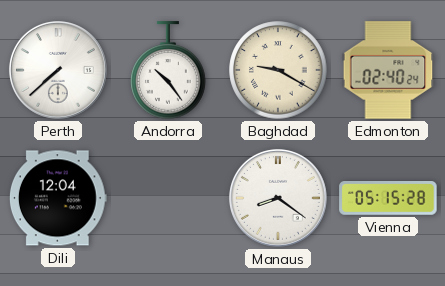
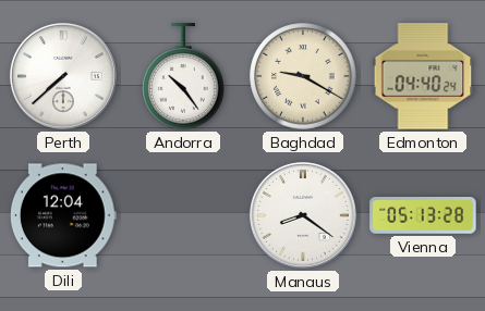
Edmonton: 02:40 -> 04:40
Vienna: 05:15 -> 05:13
